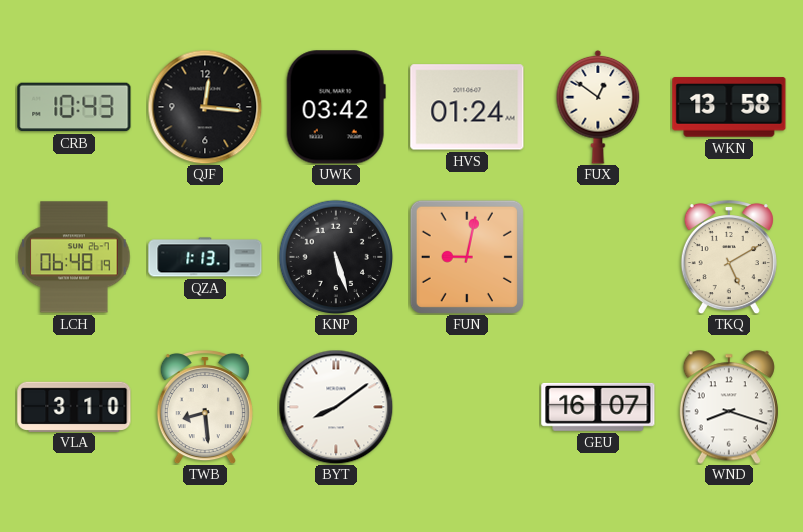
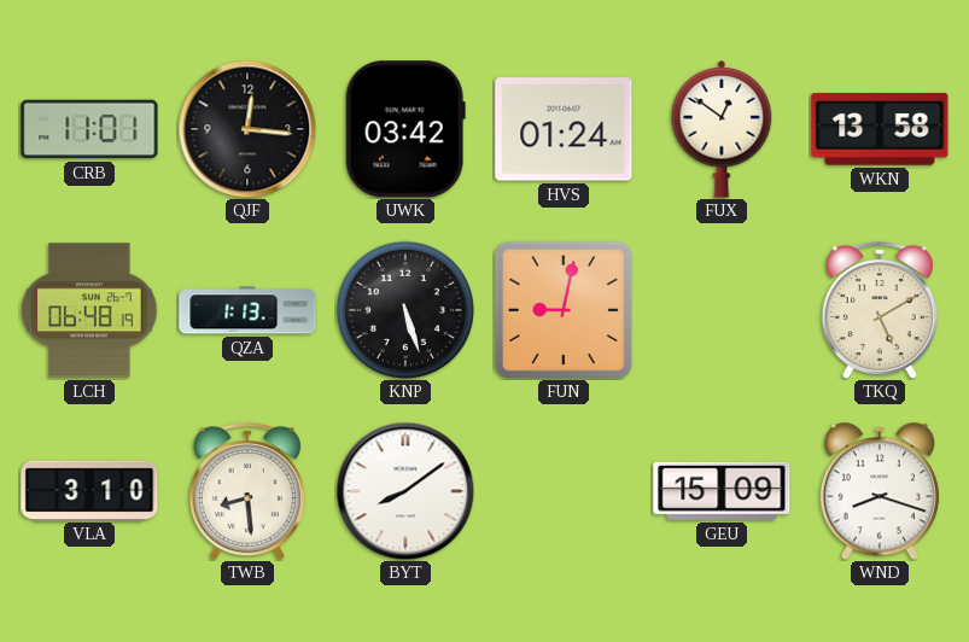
CRB: 10:43 -> 11:01
GEU: 16:07 -> 15:09
